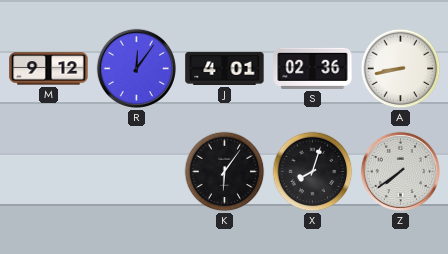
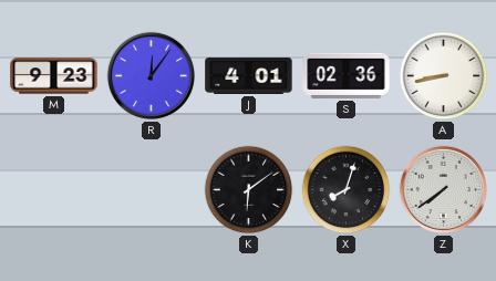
M: 9:12 -> 9:23
K: 6:06 -> 6:09
